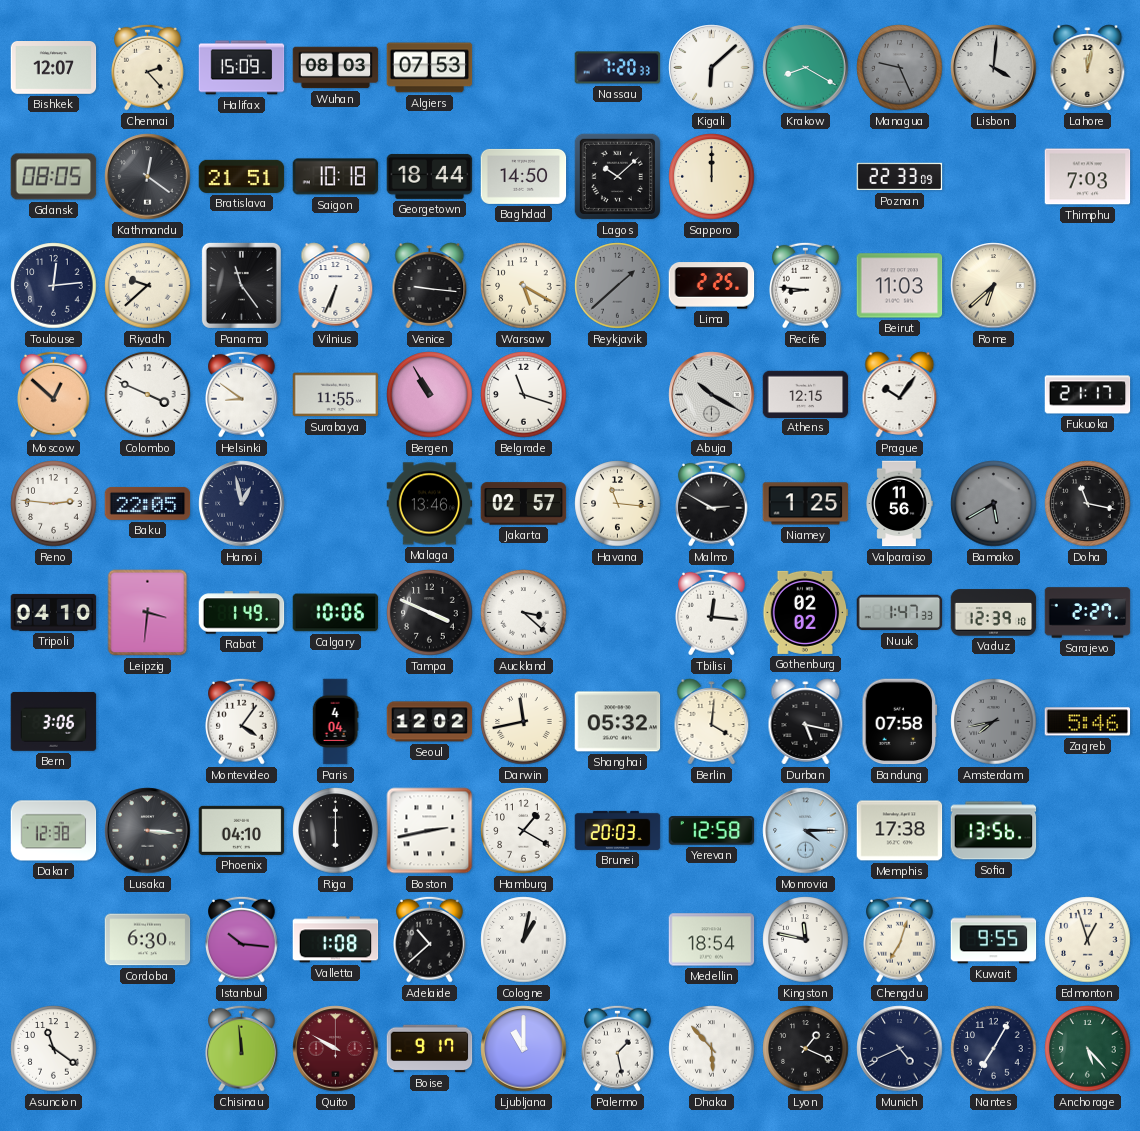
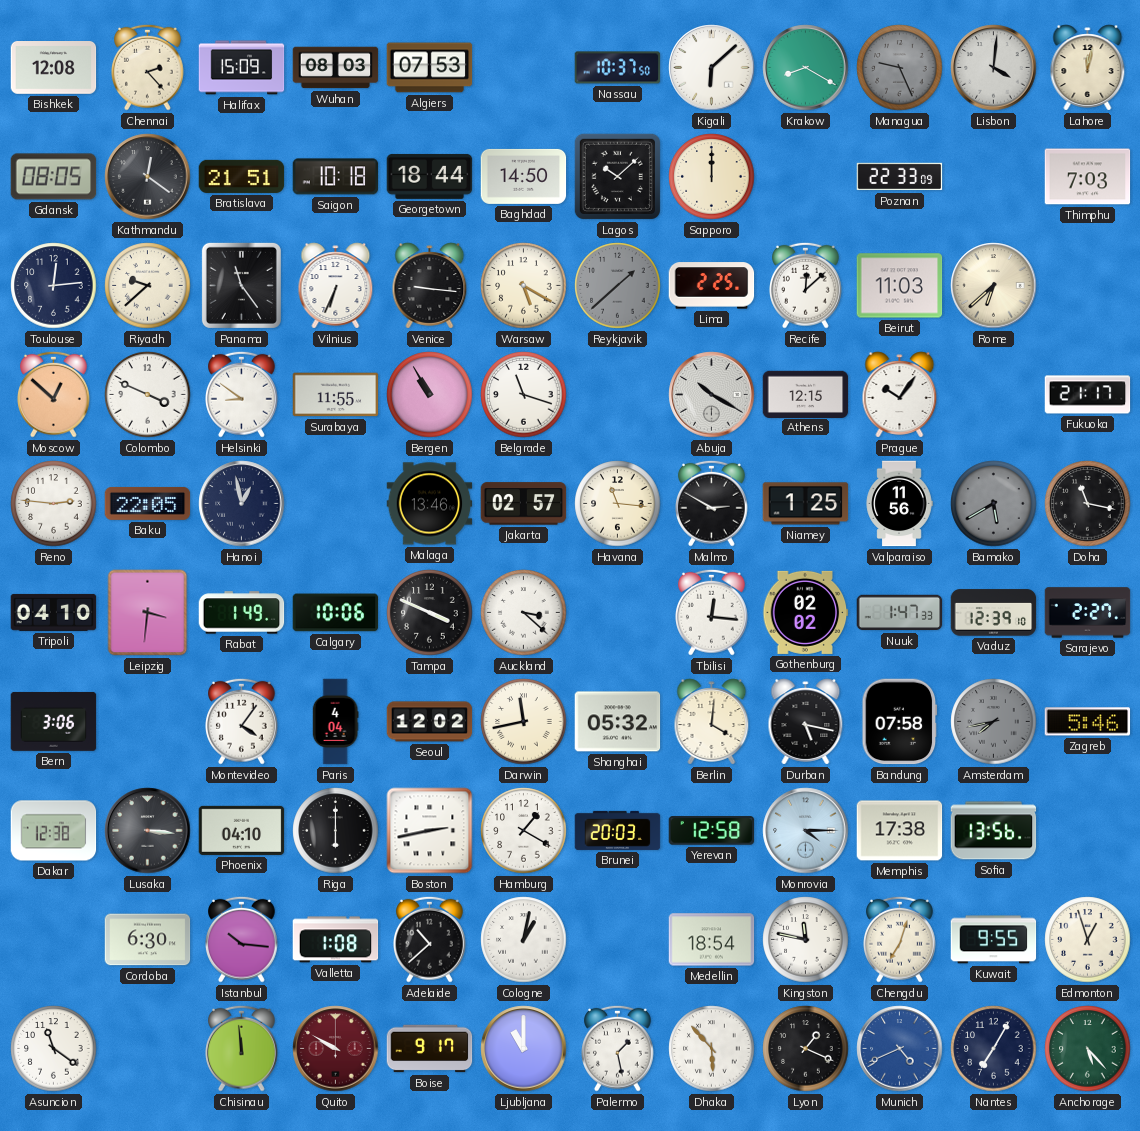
Bishkek: 12:07 -> 12:08
Nassau: 7:20 -> 10:37
Recife: 8:46 -> 12:08
Munich dial: navy -> blue
